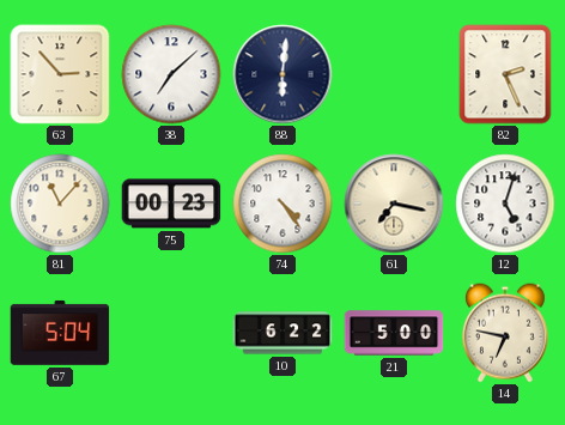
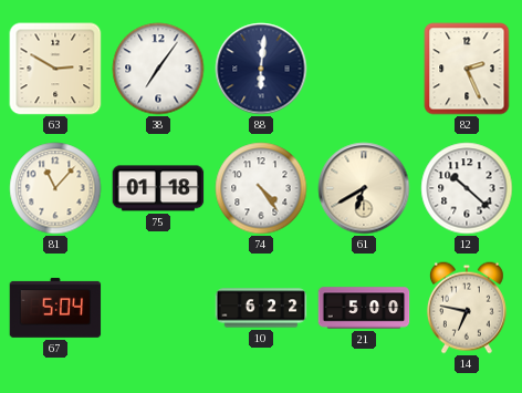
63: 2:53 -> 2:50
38: 7:08 -> 7:06
75: 00:23 -> 01:18
61: 7:17 -> 6:40
12: 5:03 -> 10:22
